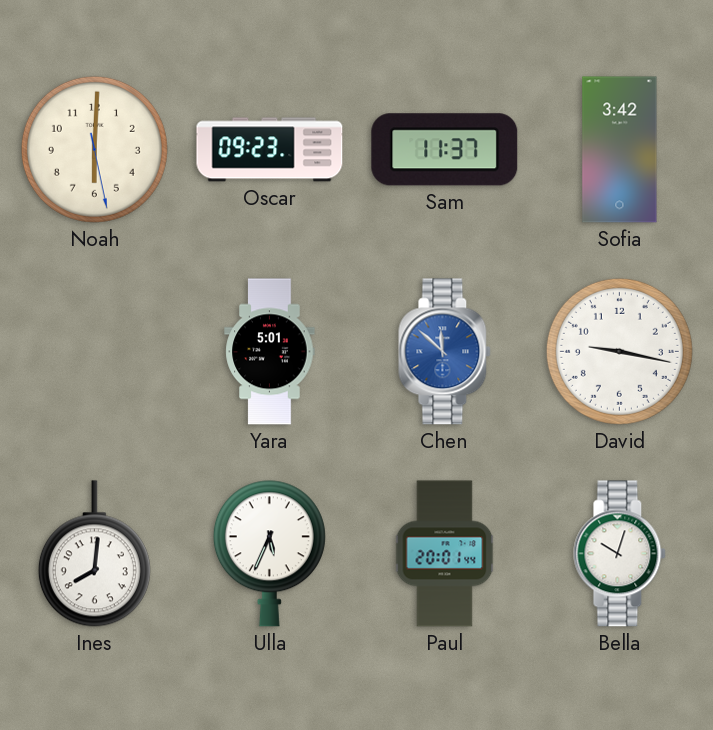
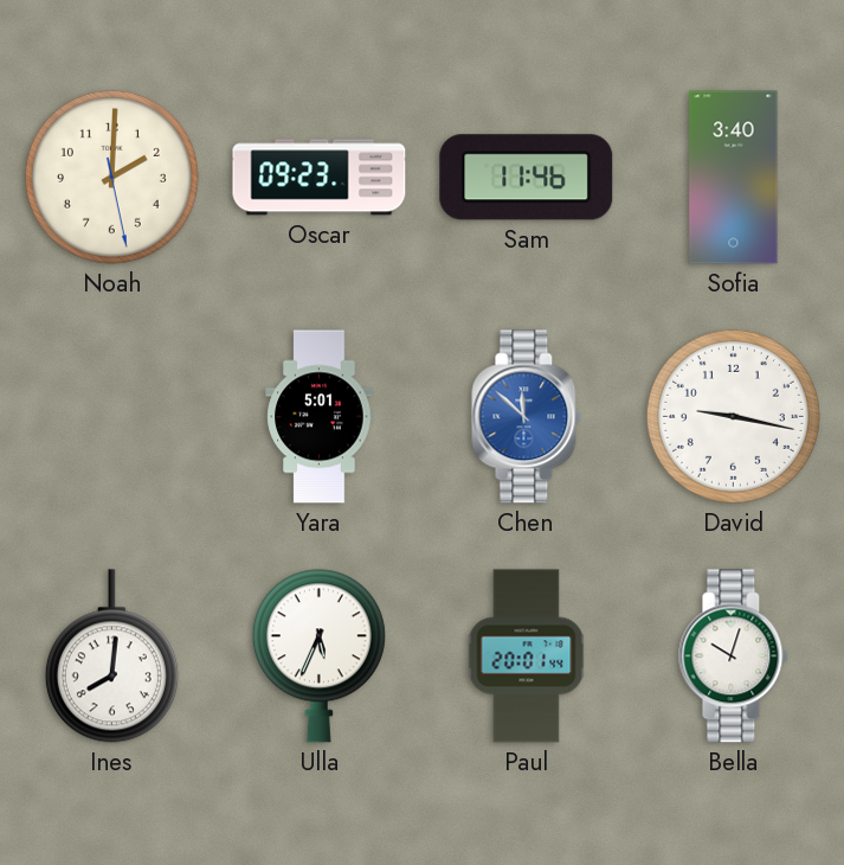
Noah: 6:00 -> 2:00
Sam: 11:37 -> 11:46
Sofia: 3:42 -> 3:40
